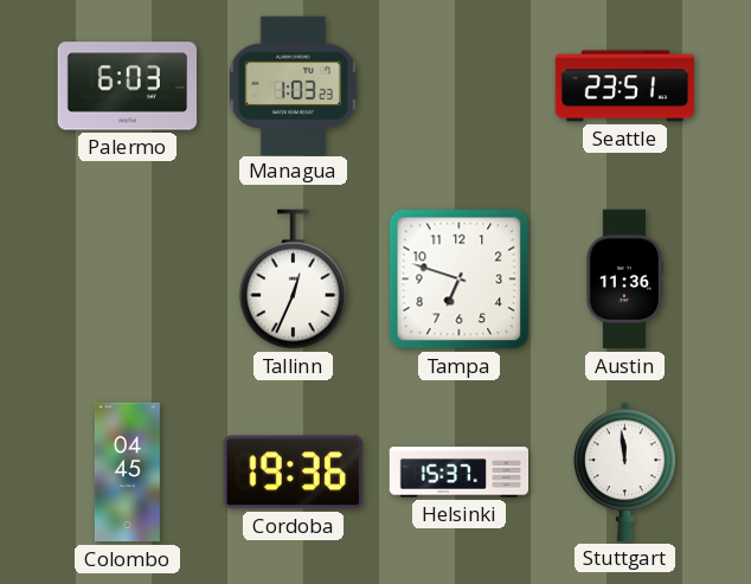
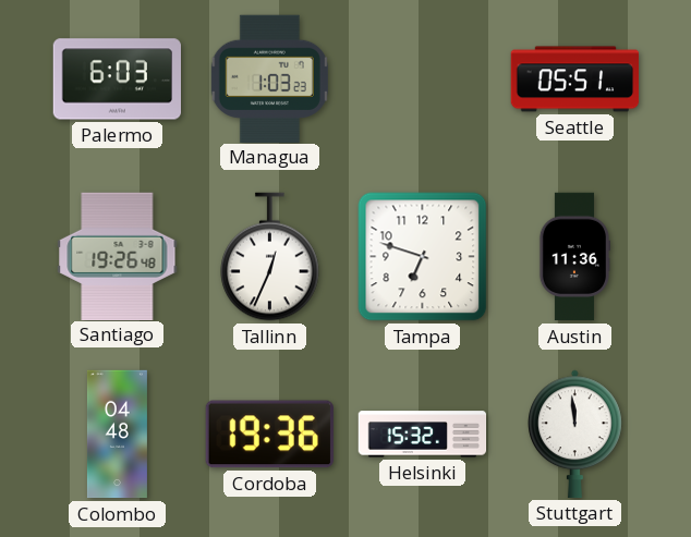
Seattle: 23:51 -> 05:51
Santiago: none -> 19:26
Colombo: 04:45 -> 04:48
Helsinki: 15:37 -> 15:32
